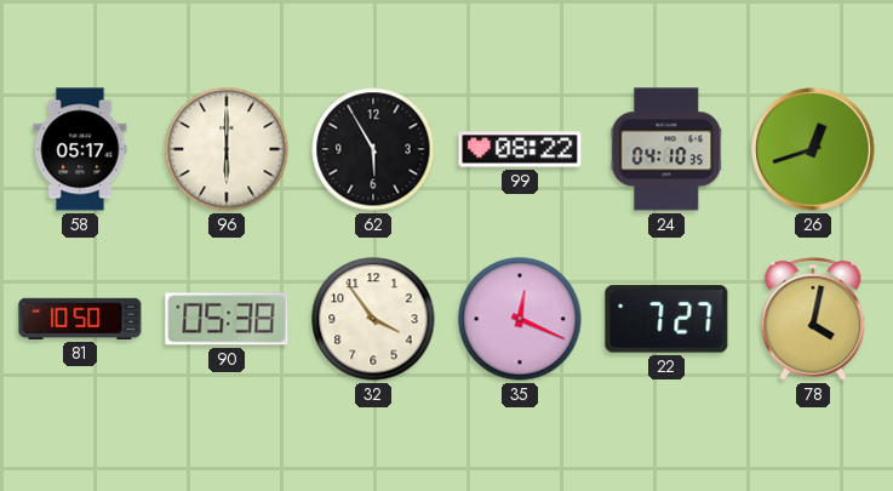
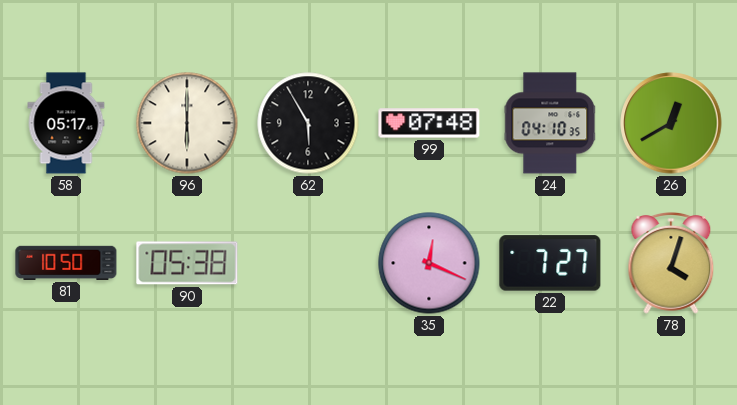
99: 08:22 -> 07:48
26: 12:42 -> 12:40
32: 3:54 -> none
78: 4:02 -> 4:03
